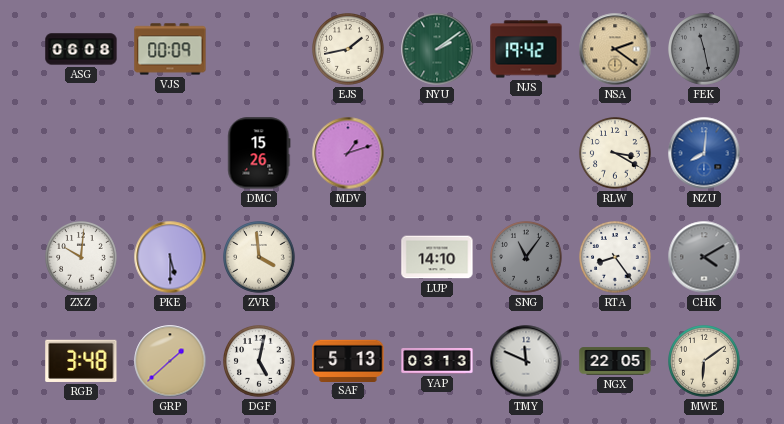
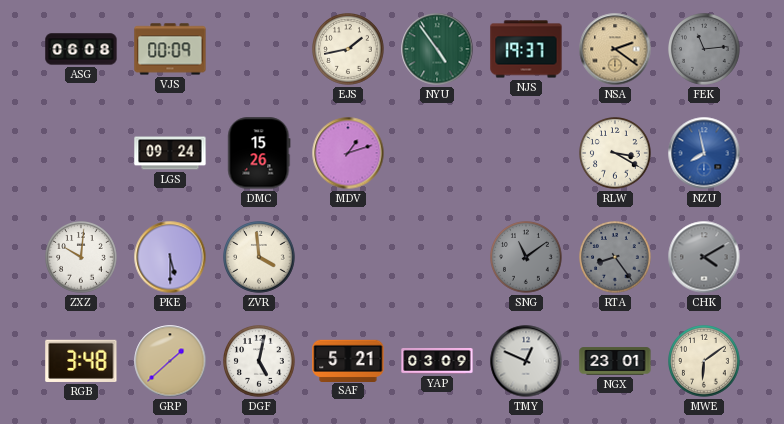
NYU: 2:09 -> 4:54
NJS: 19:42 -> 19:37
FEK: 11:28 -> 11:14
LGS: none -> 09:24
NZU: 8:01 -> 7:58
LUP: 14:10 -> none
SNG: 11:06 -> 11:09
RTA dial: white -> grey
SAF: 5:13 -> 5:21
YAP: 03:13 -> 03:09
TMY: 11:49 -> 12:49
NGX: 22:05 -> 23:01
